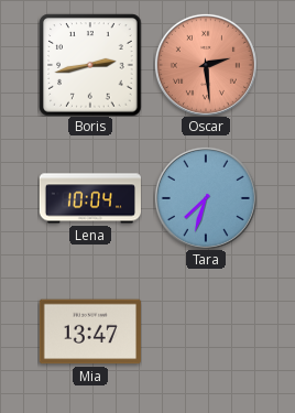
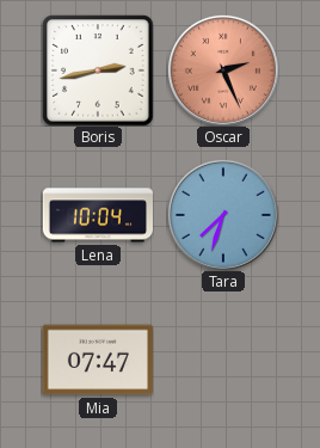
Oscar: 2:29 -> 2:26
Mia: 13:47 -> 07:47
